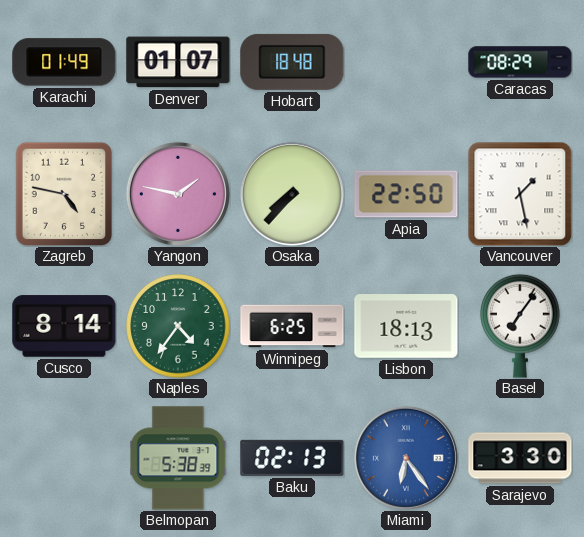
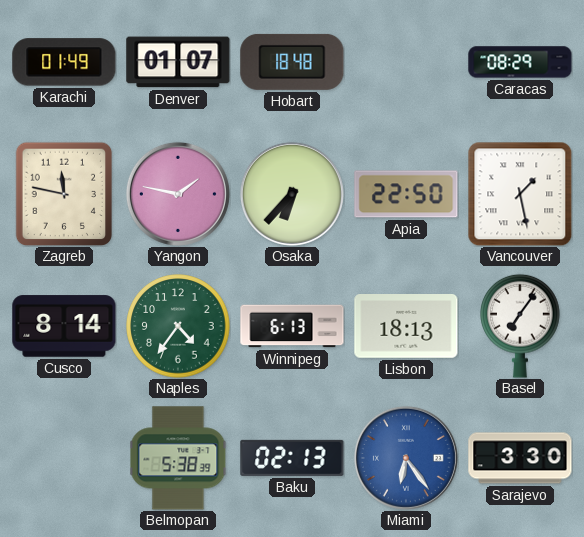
Zagreb: 4:47 -> 11:47
Osaka: 7:37 -> 6:37
Winnipeg: 6:25 -> 6:13
